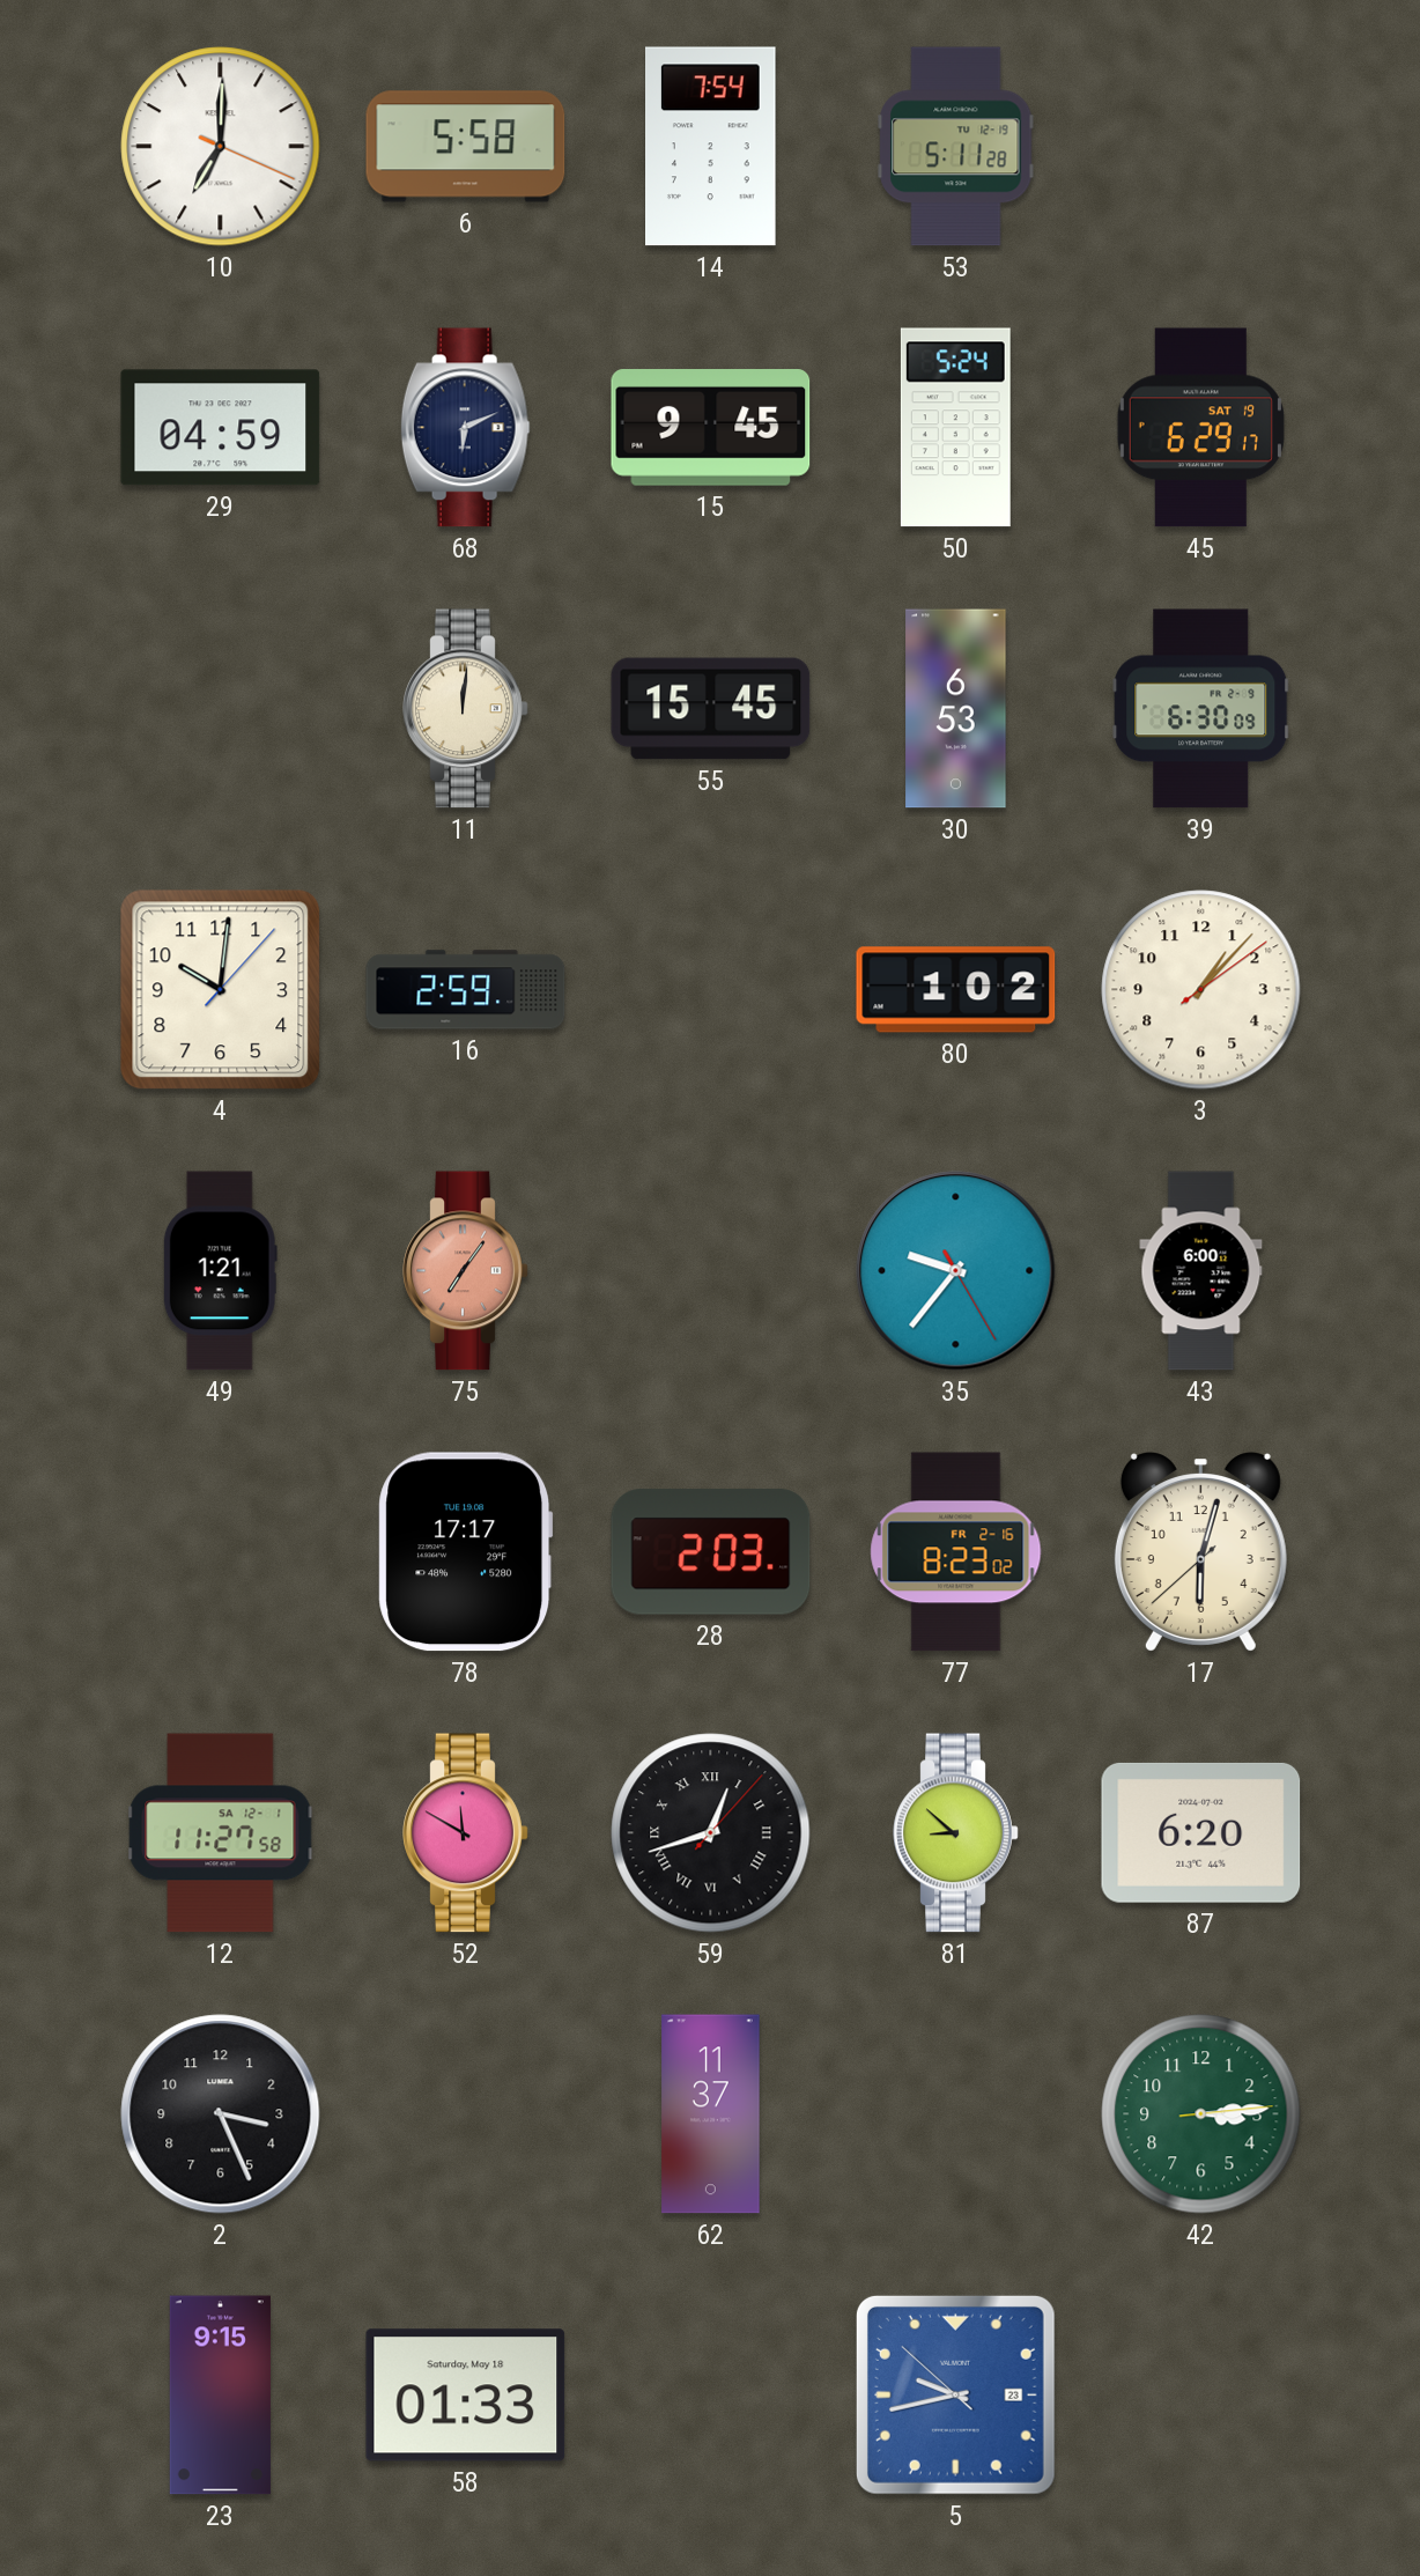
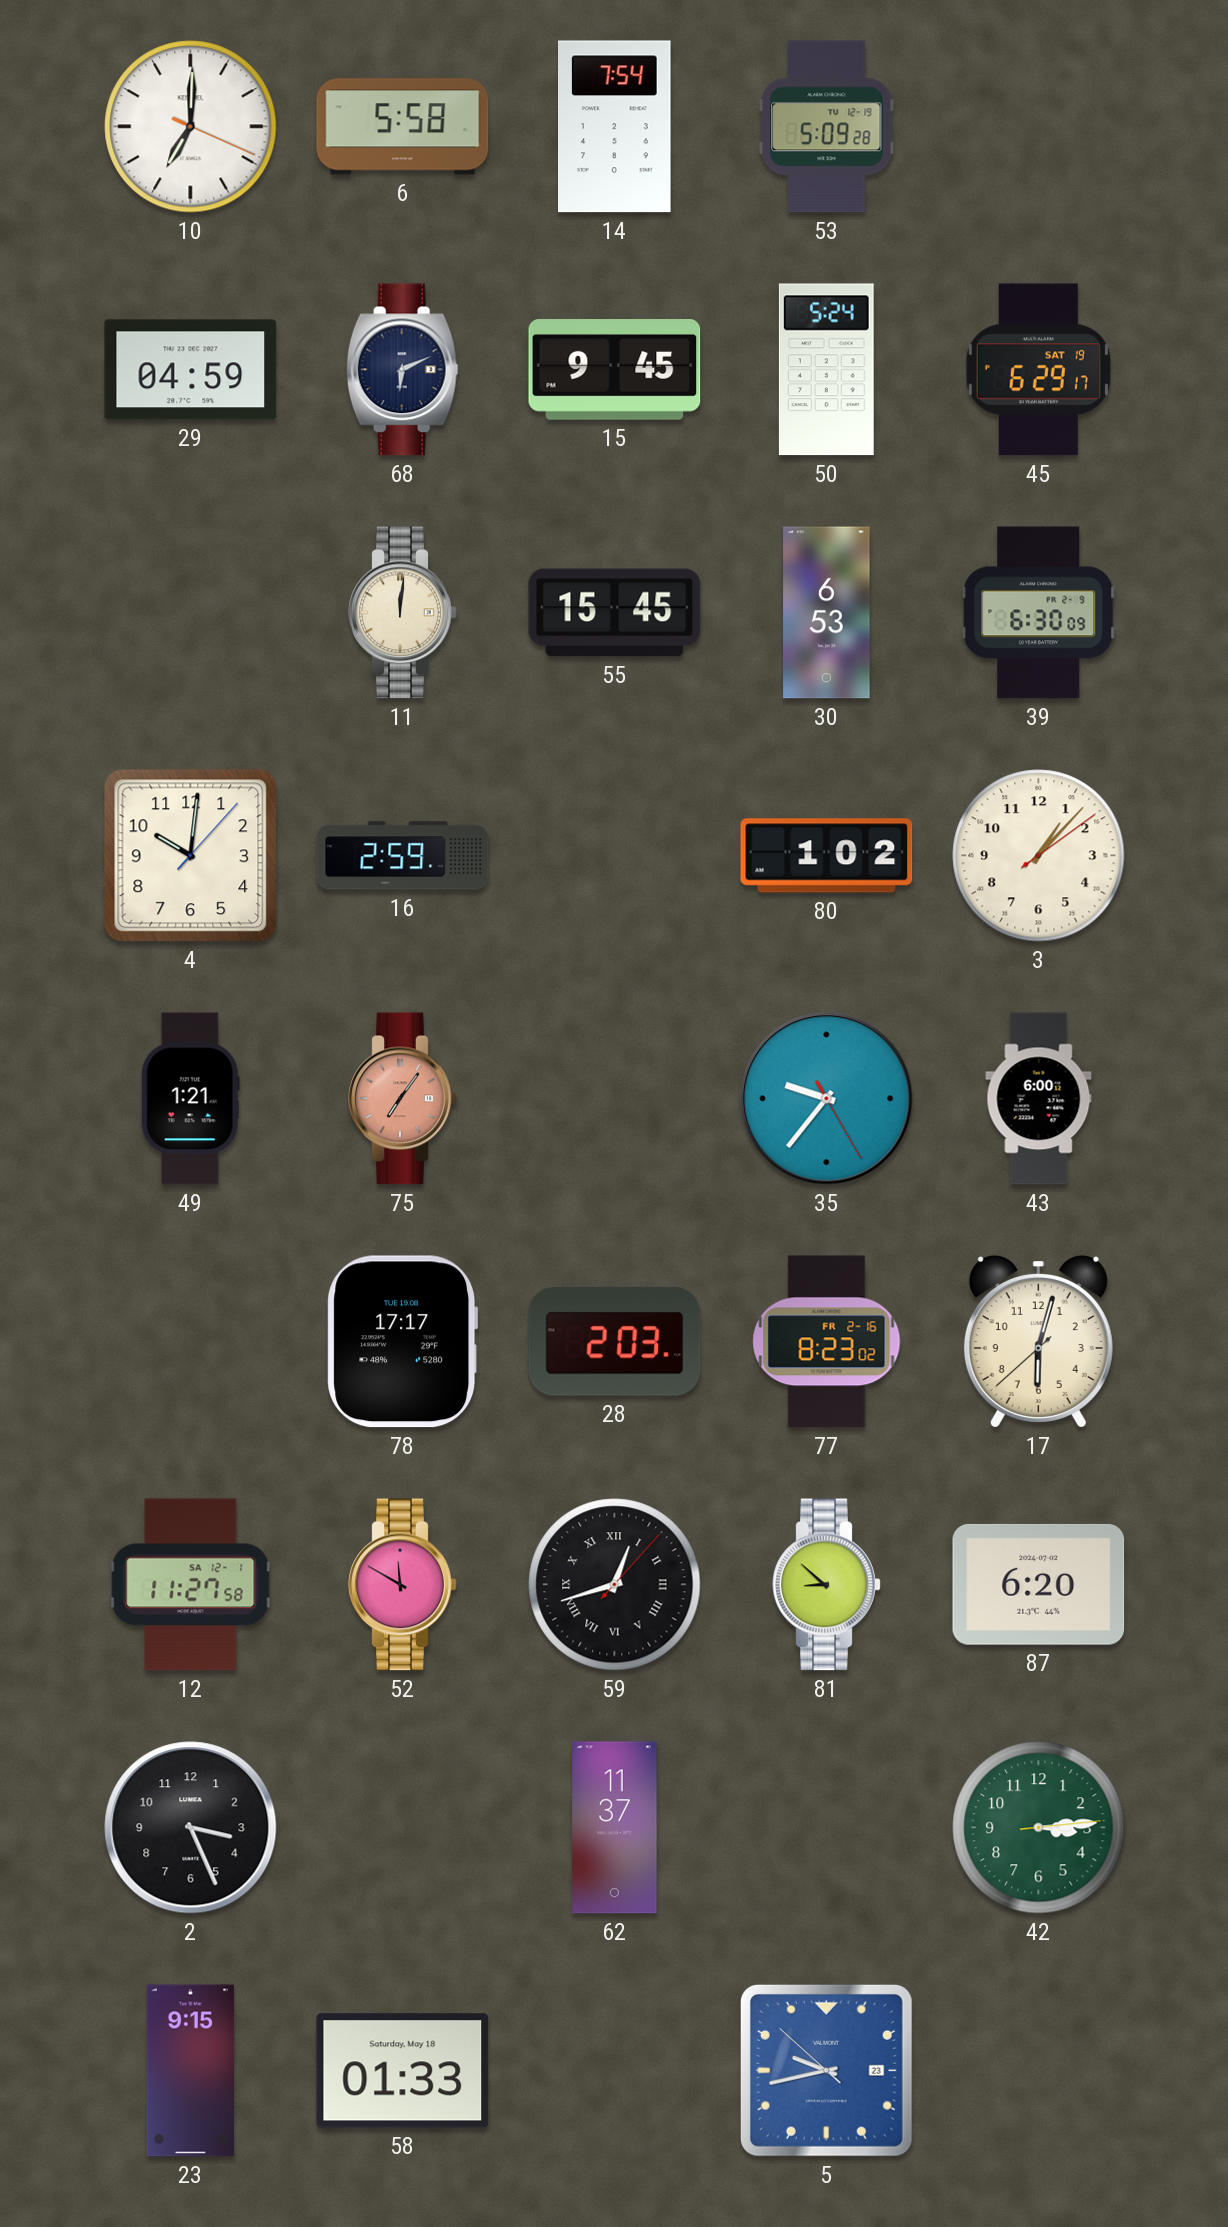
53: 5:11 -> 5:09
